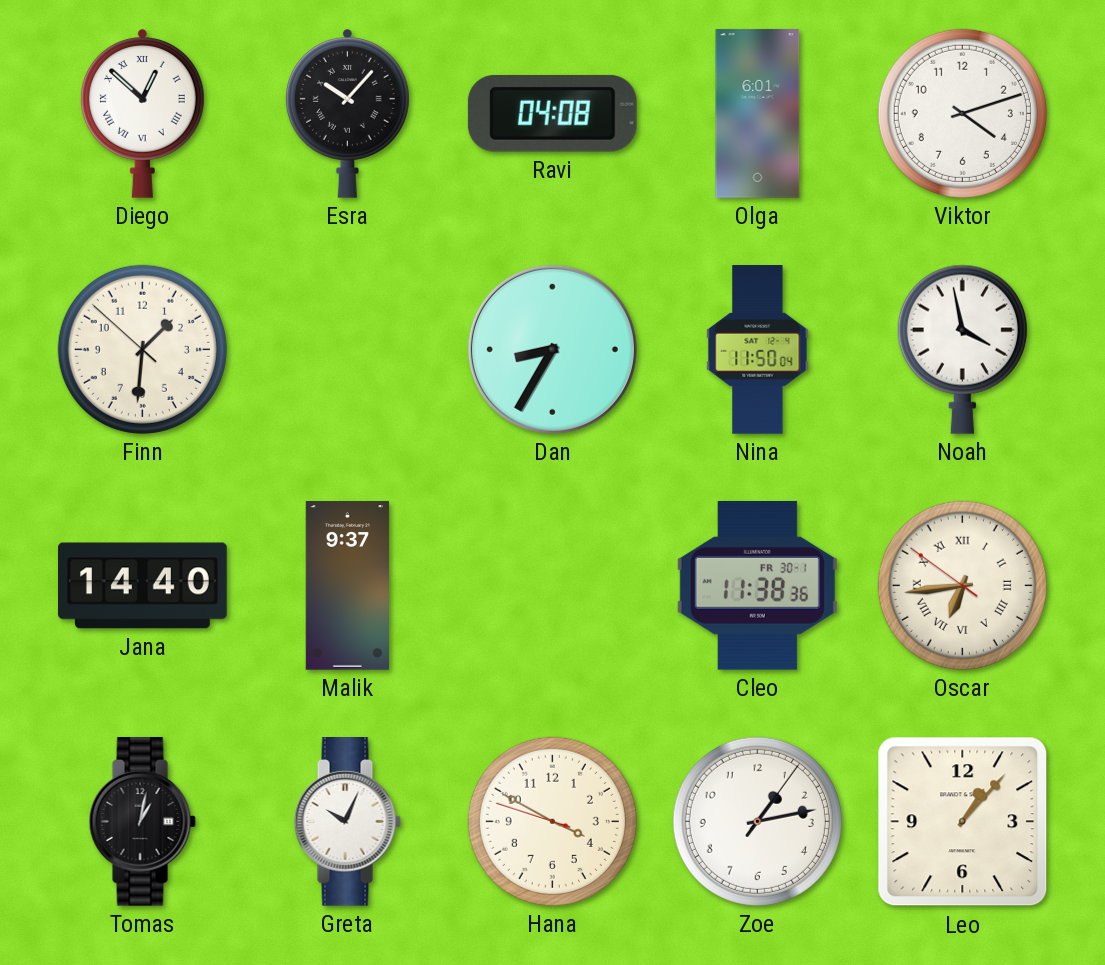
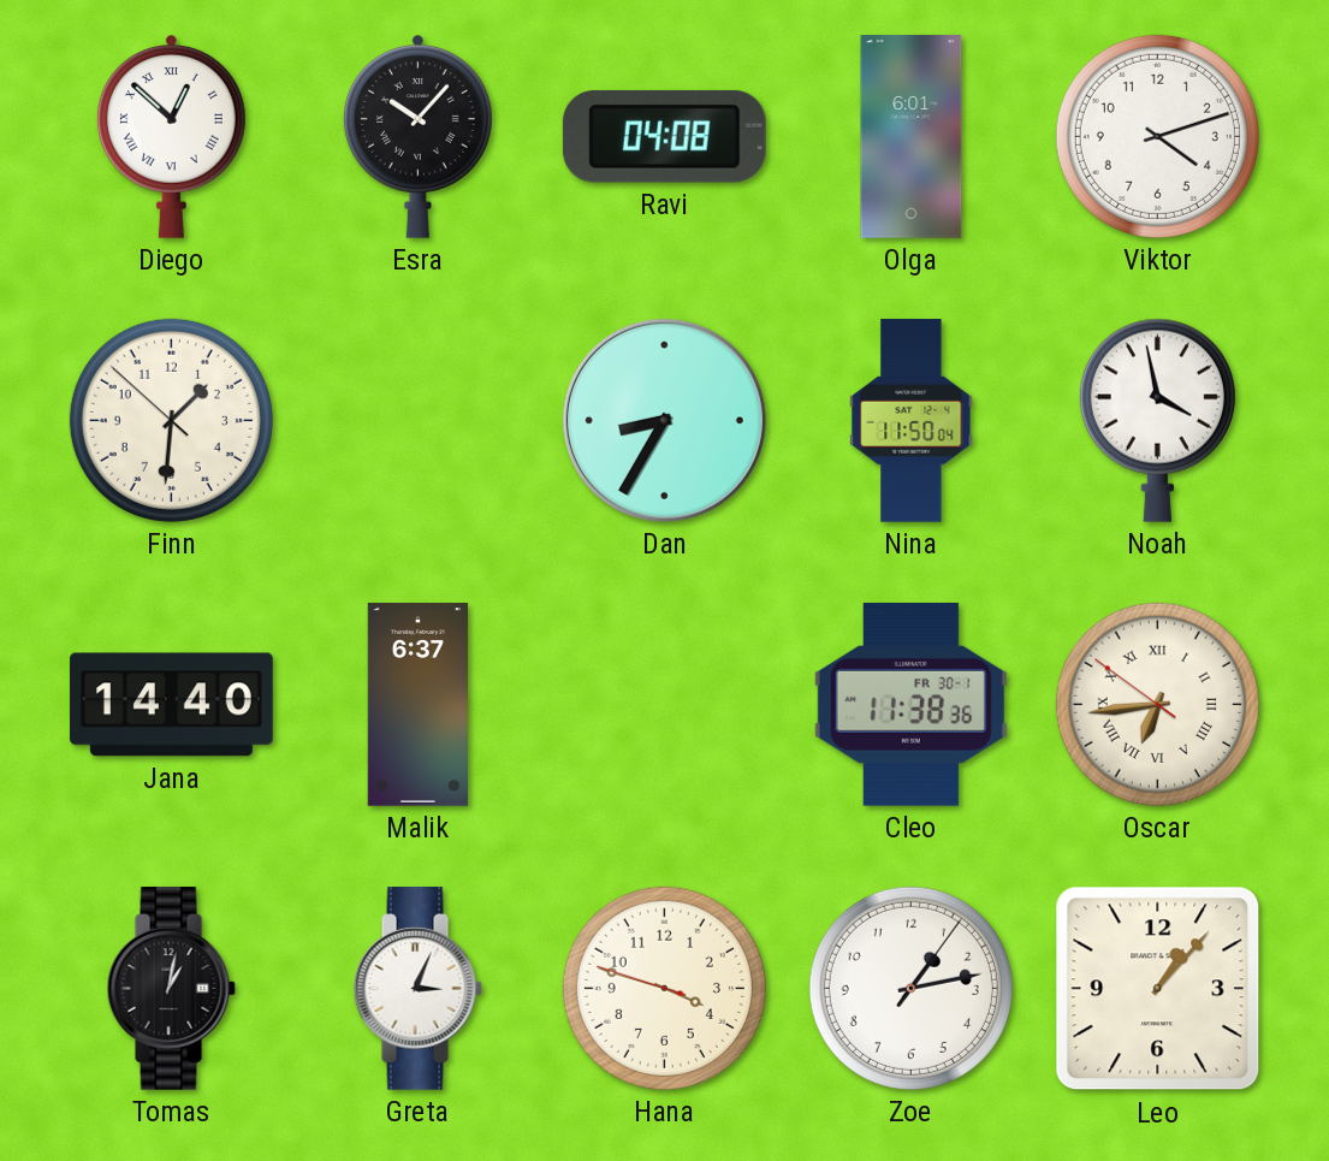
Malik: 9:37 -> 6:37
Greta: 10:04 -> 3:04
Hana: 3:49 -> 3:47
